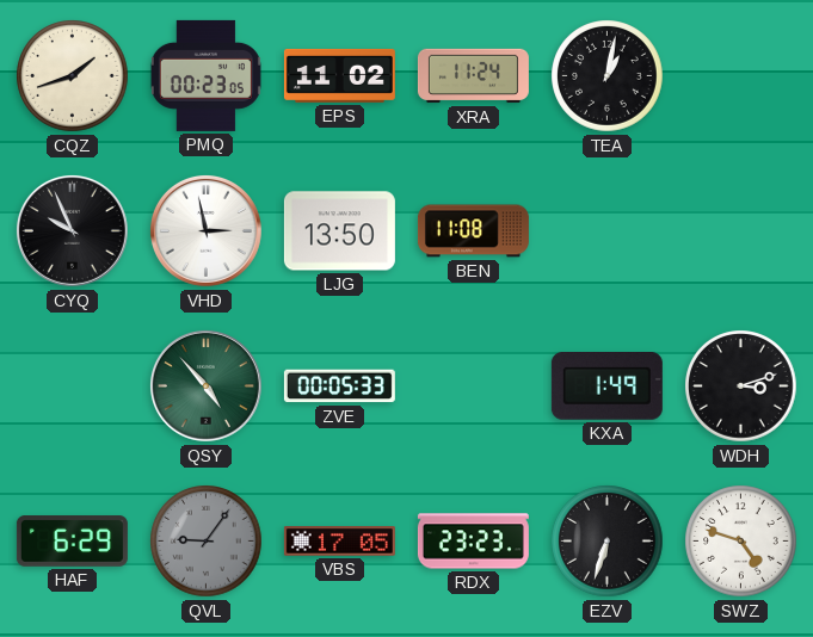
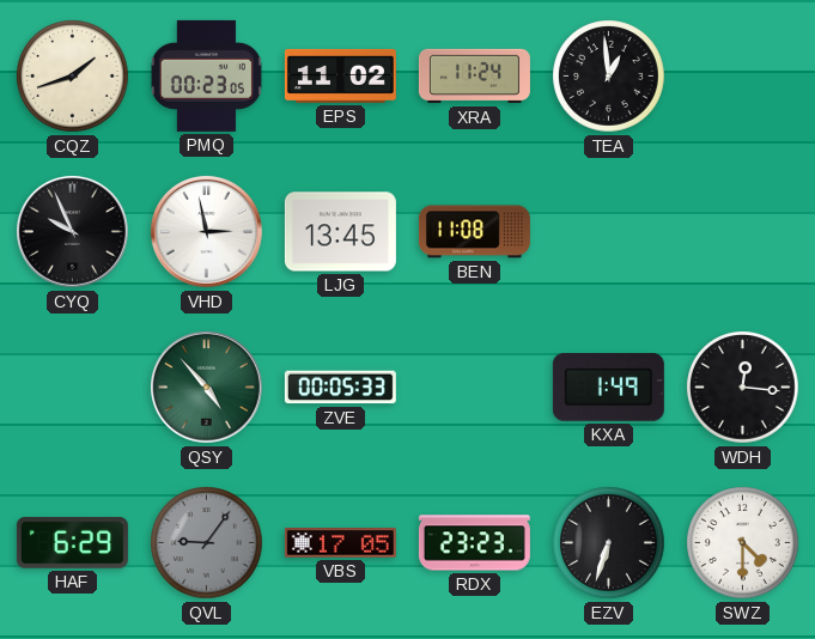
TEA: 1:02 -> 12:59
LJG: 13:50 -> 13:45
WDH: 3:12 -> 12:16
SWZ: 4:48 -> 4:30
